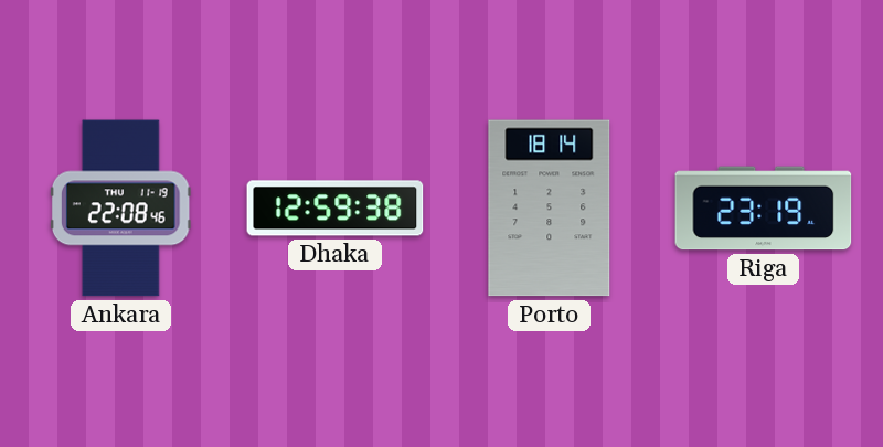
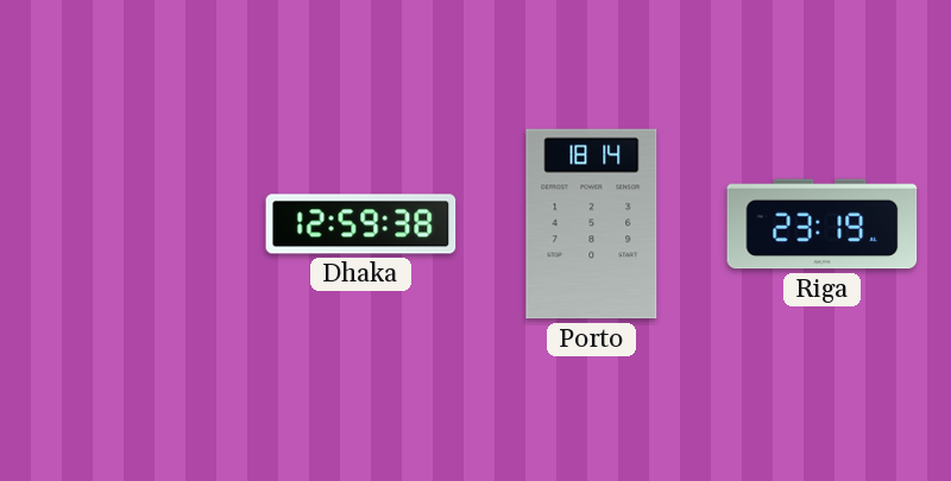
Ankara: 22:08 -> none
